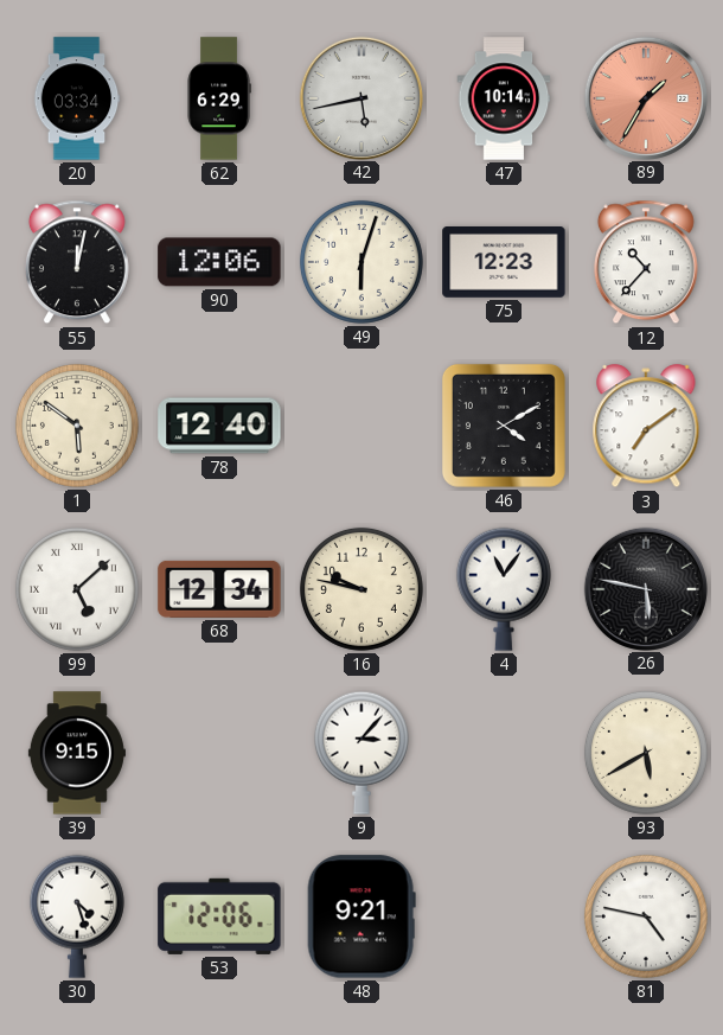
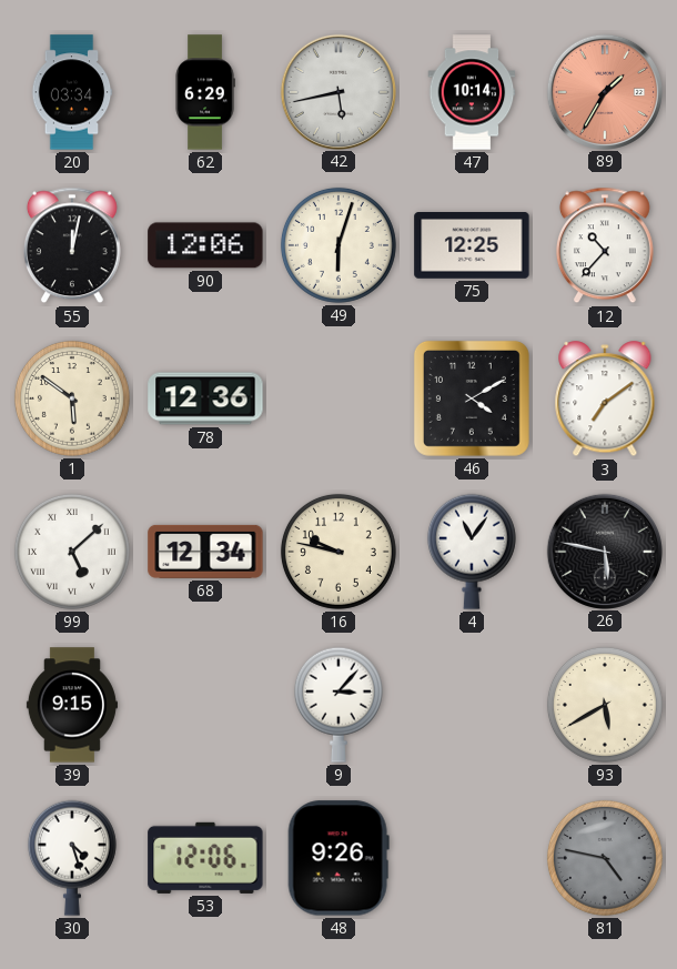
75: 12:23 -> 12:25
78: 12:40 -> 12:36
48: 9:21 -> 9:26
81 dial: white -> grey
